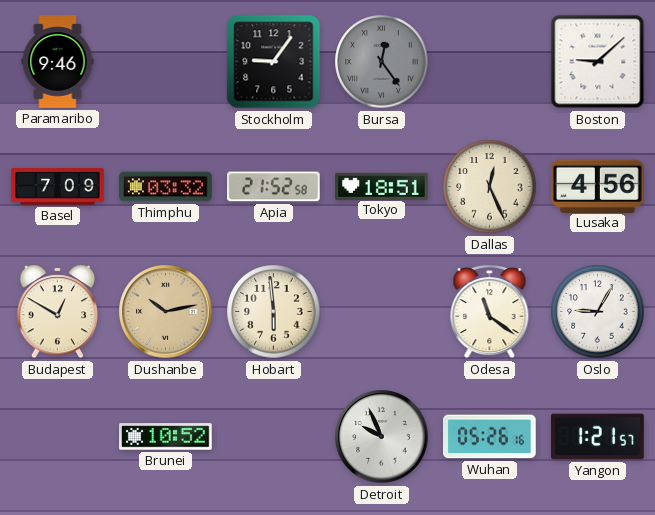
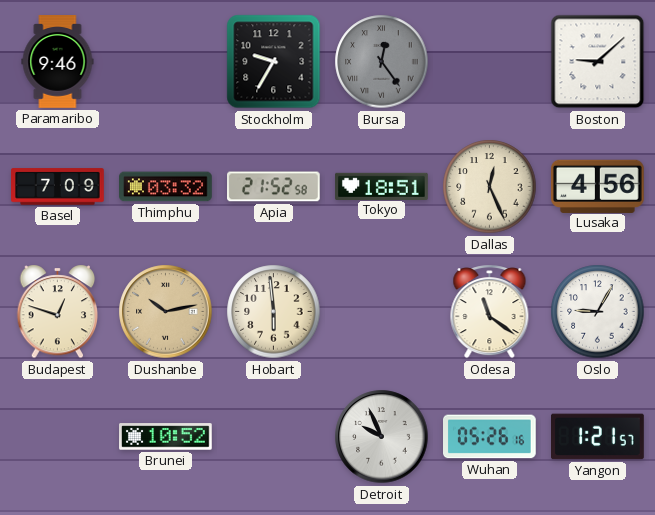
Stockholm: 9:06 -> 9:35
Budapest: 12:50 -> 12:48
